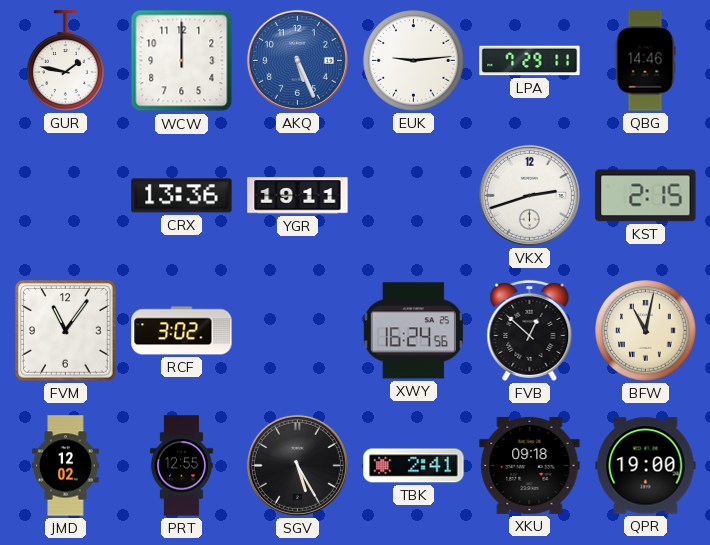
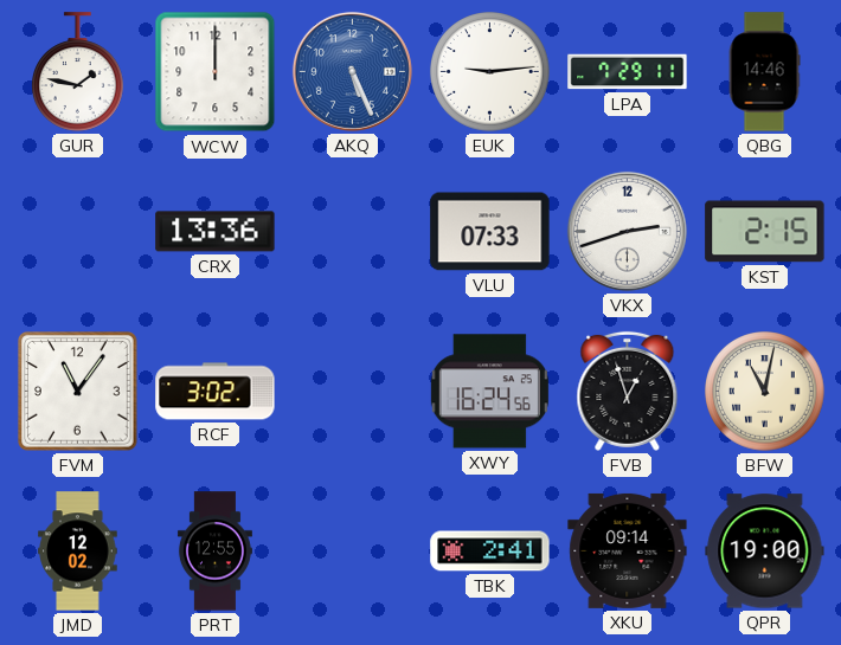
YGR: 19:11 -> none
VLU: none -> 07:33
FVB: 12:52 -> 12:57
SGV: 5:25 -> none
XKU: 09:18 -> 09:14
